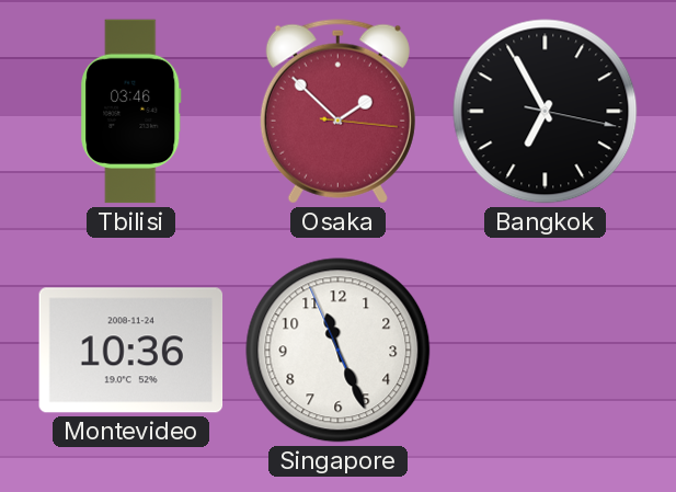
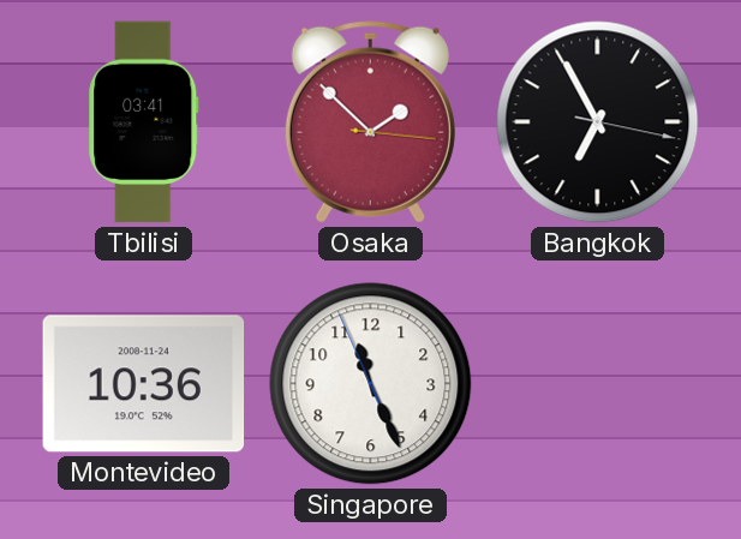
Tbilisi: 03:46 -> 03:41
